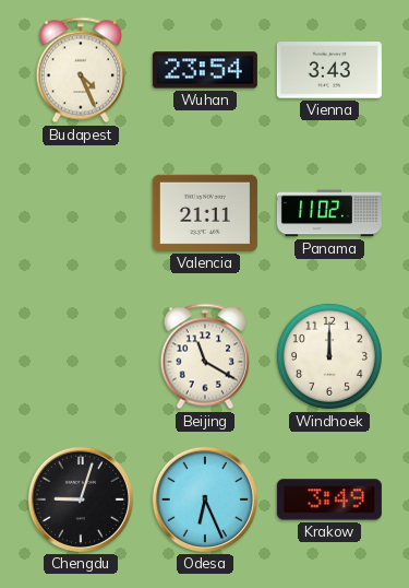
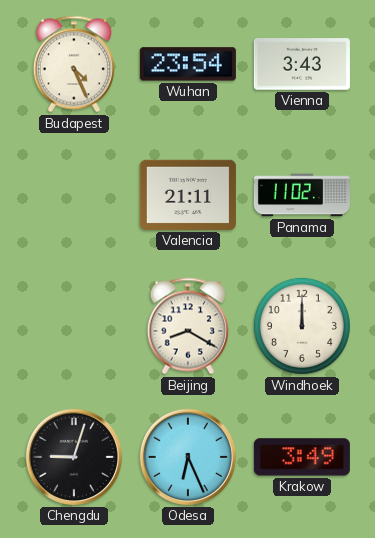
Beijing: 11:20 -> 8:20
